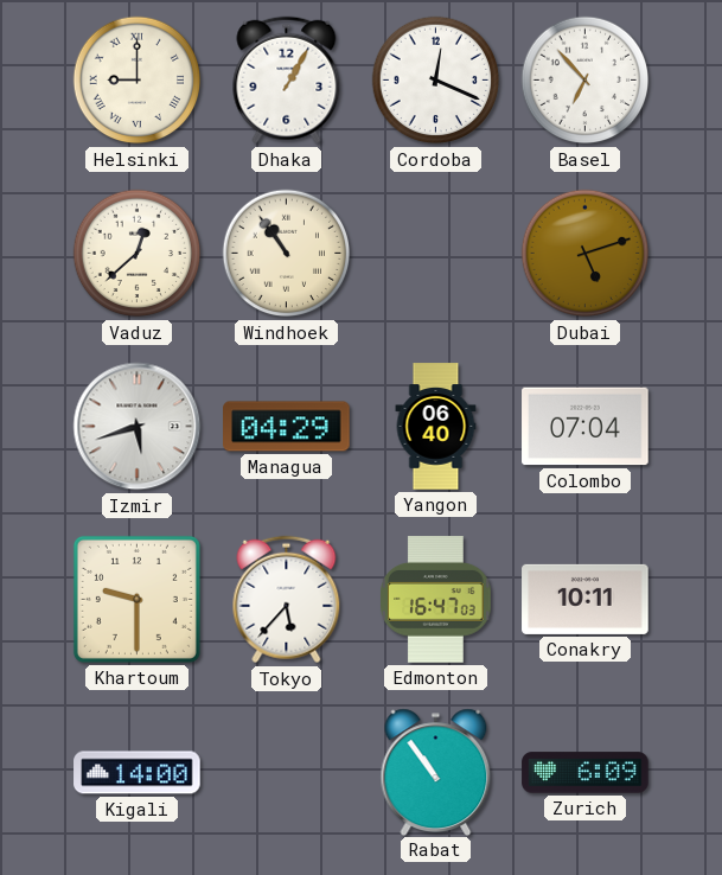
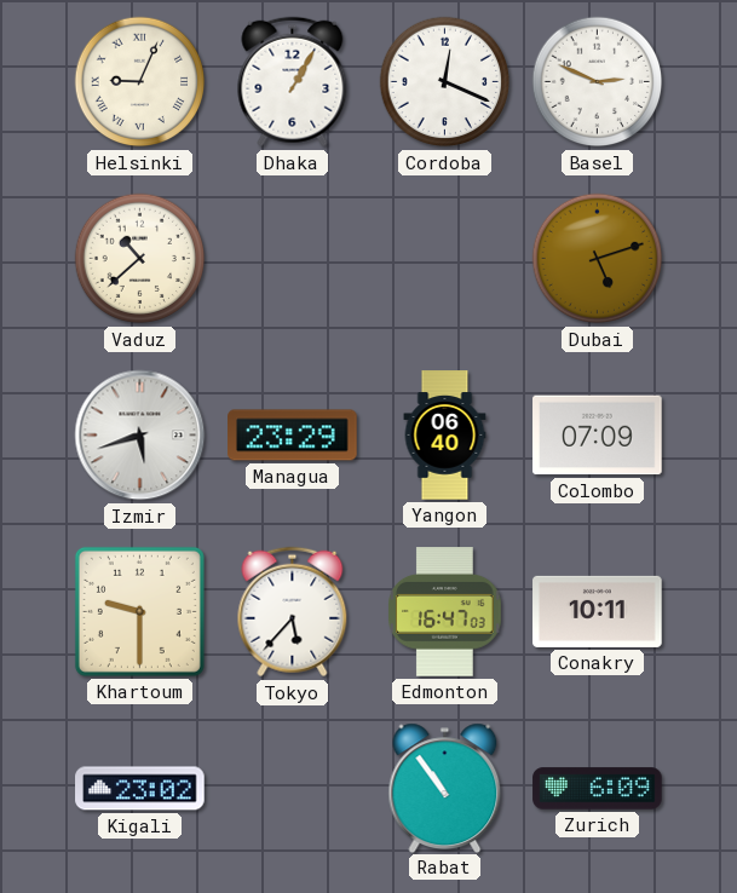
Helsinki: 9:00 -> 9:04
Basel: 6:53 -> 2:49
Vaduz: 12:38 -> 10:38
Windhoek: 10:54 -> none
Managua: 04:29 -> 23:29
Colombo: 07:04 -> 07:09
Kigali: 14:00 -> 23:02
